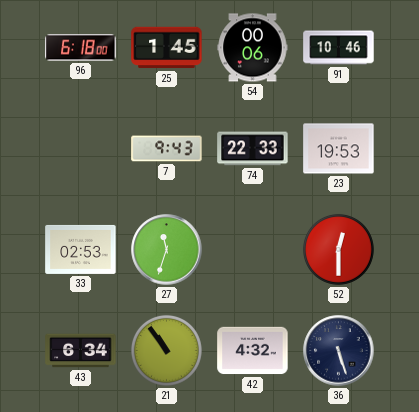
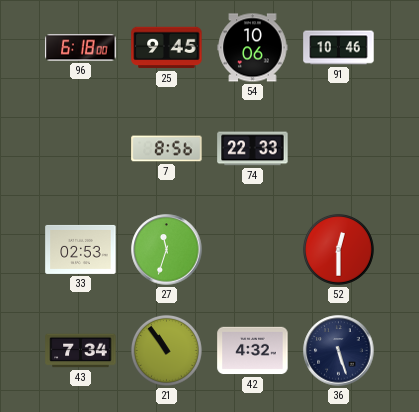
25: 1:45 -> 9:45
54: 00:06 -> 10:06
7: 9:43 -> 8:56
23: 19:53 -> none
43: 6:34 -> 7:34
